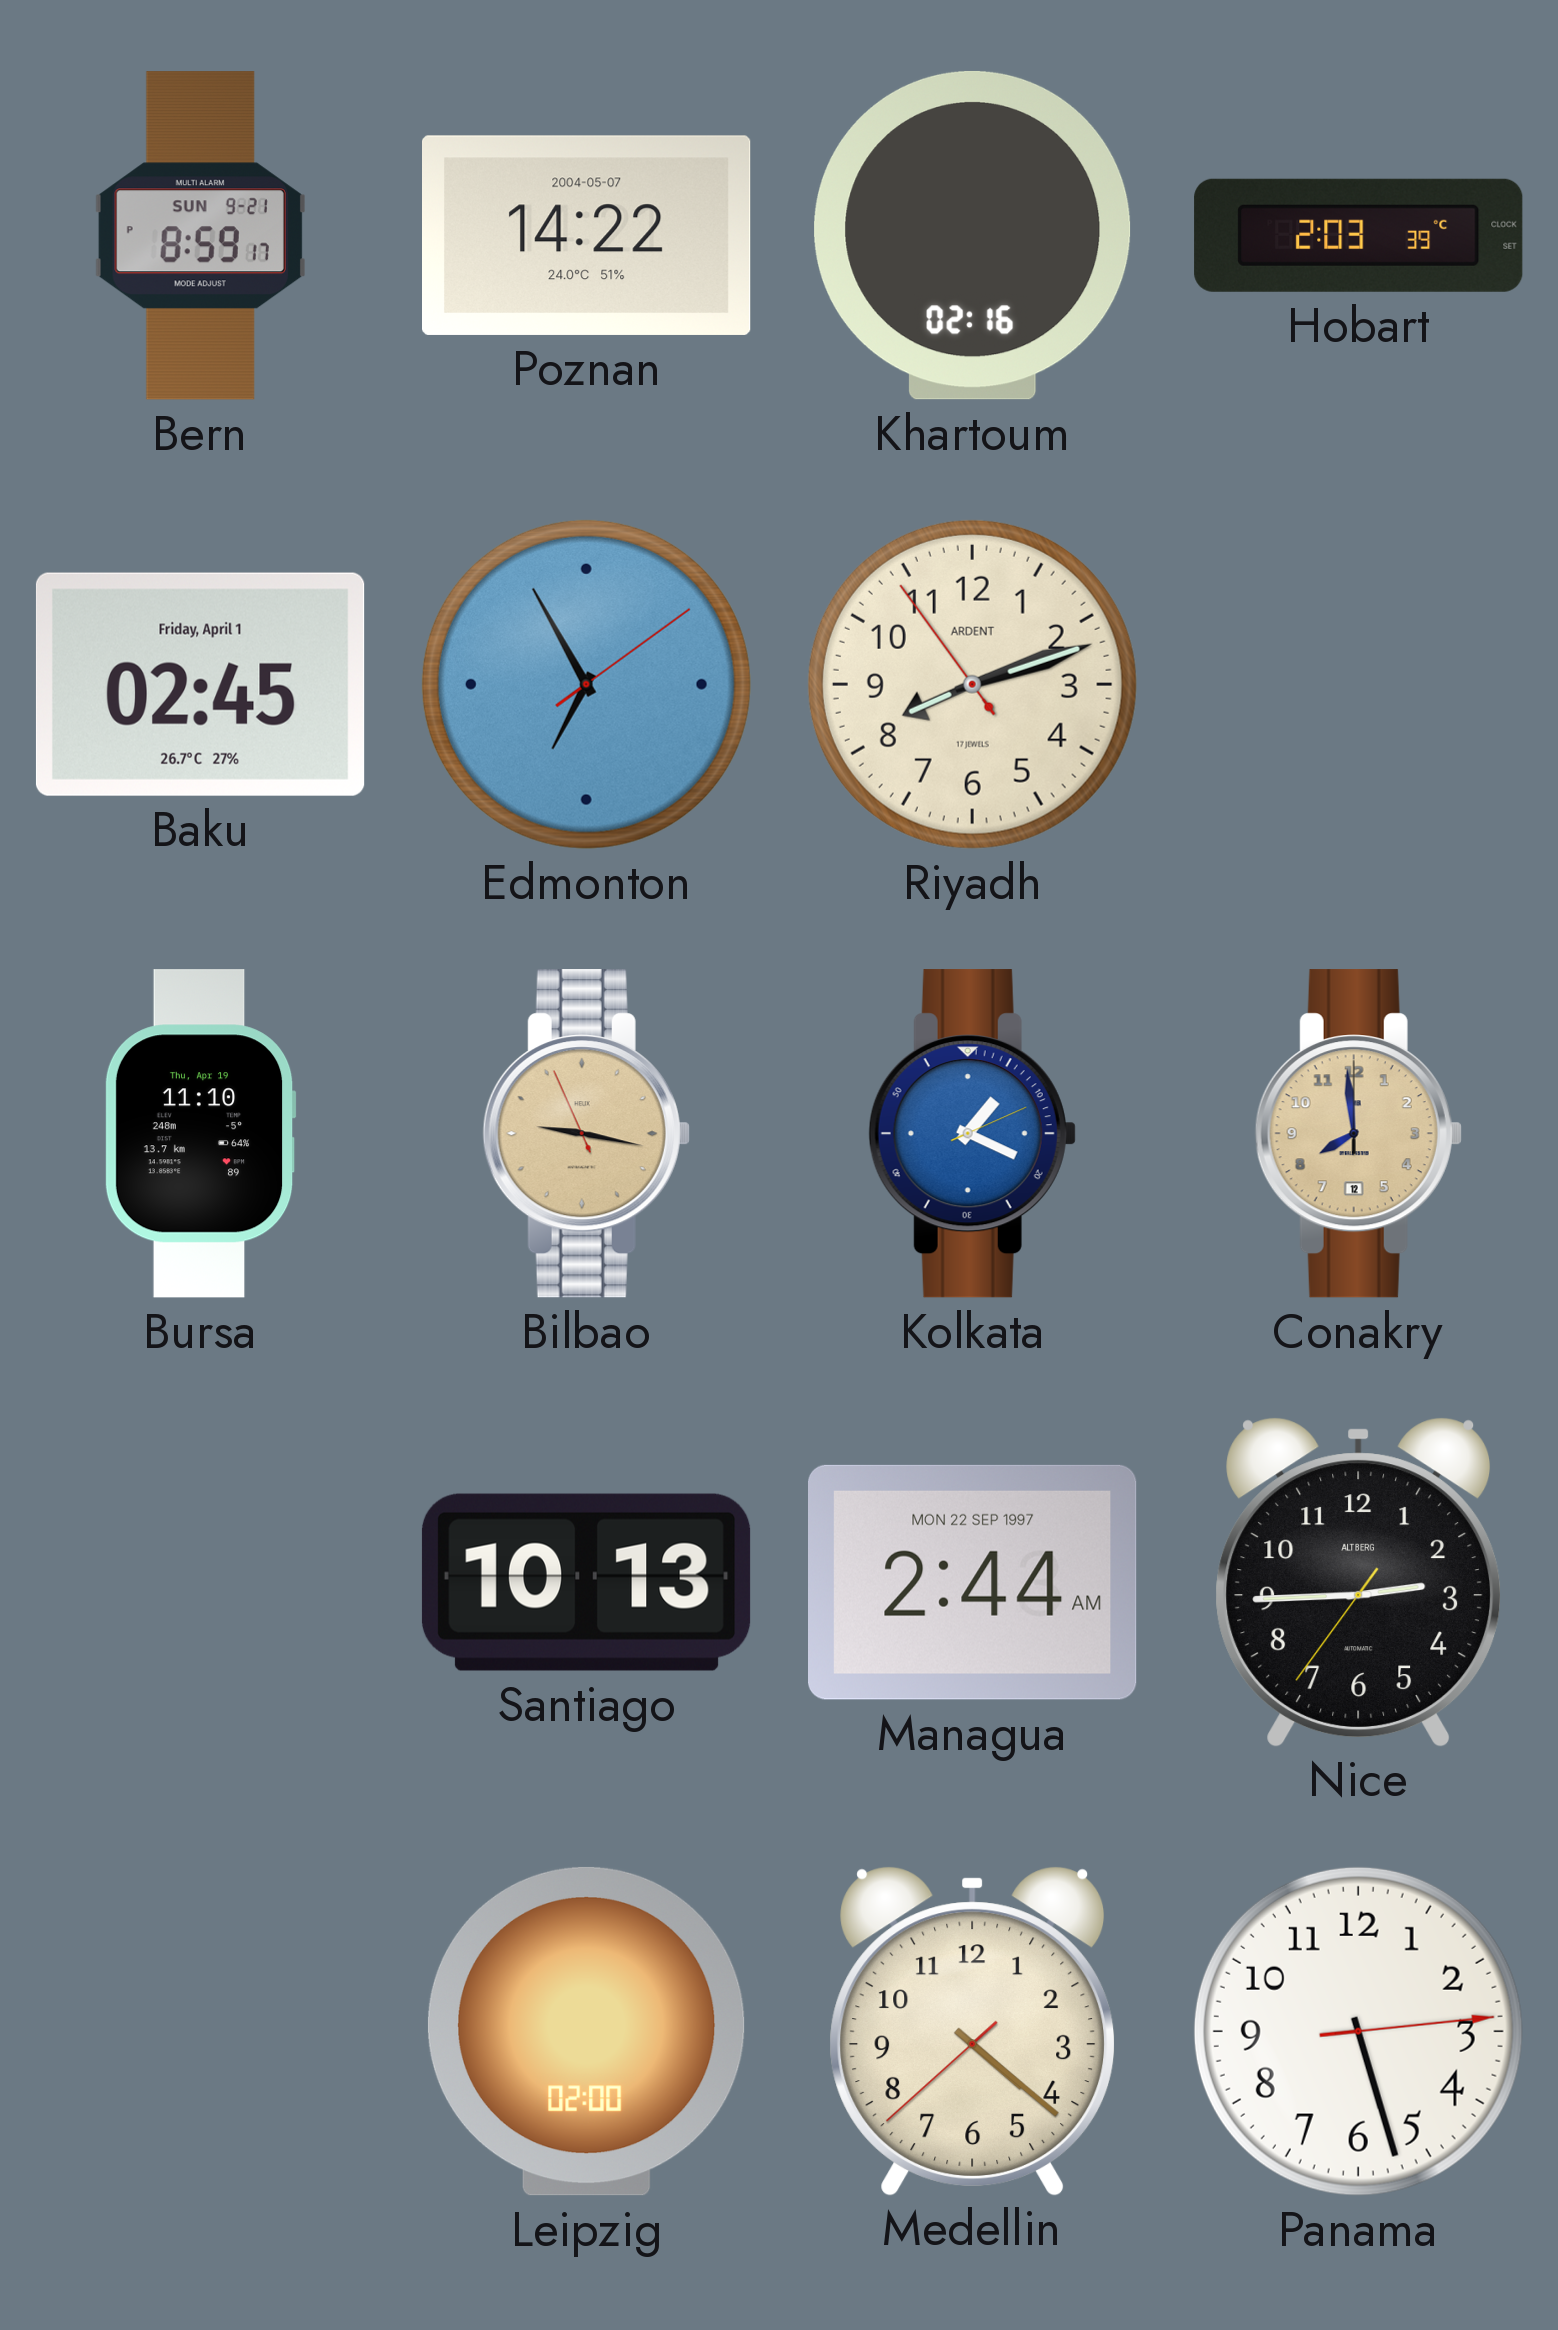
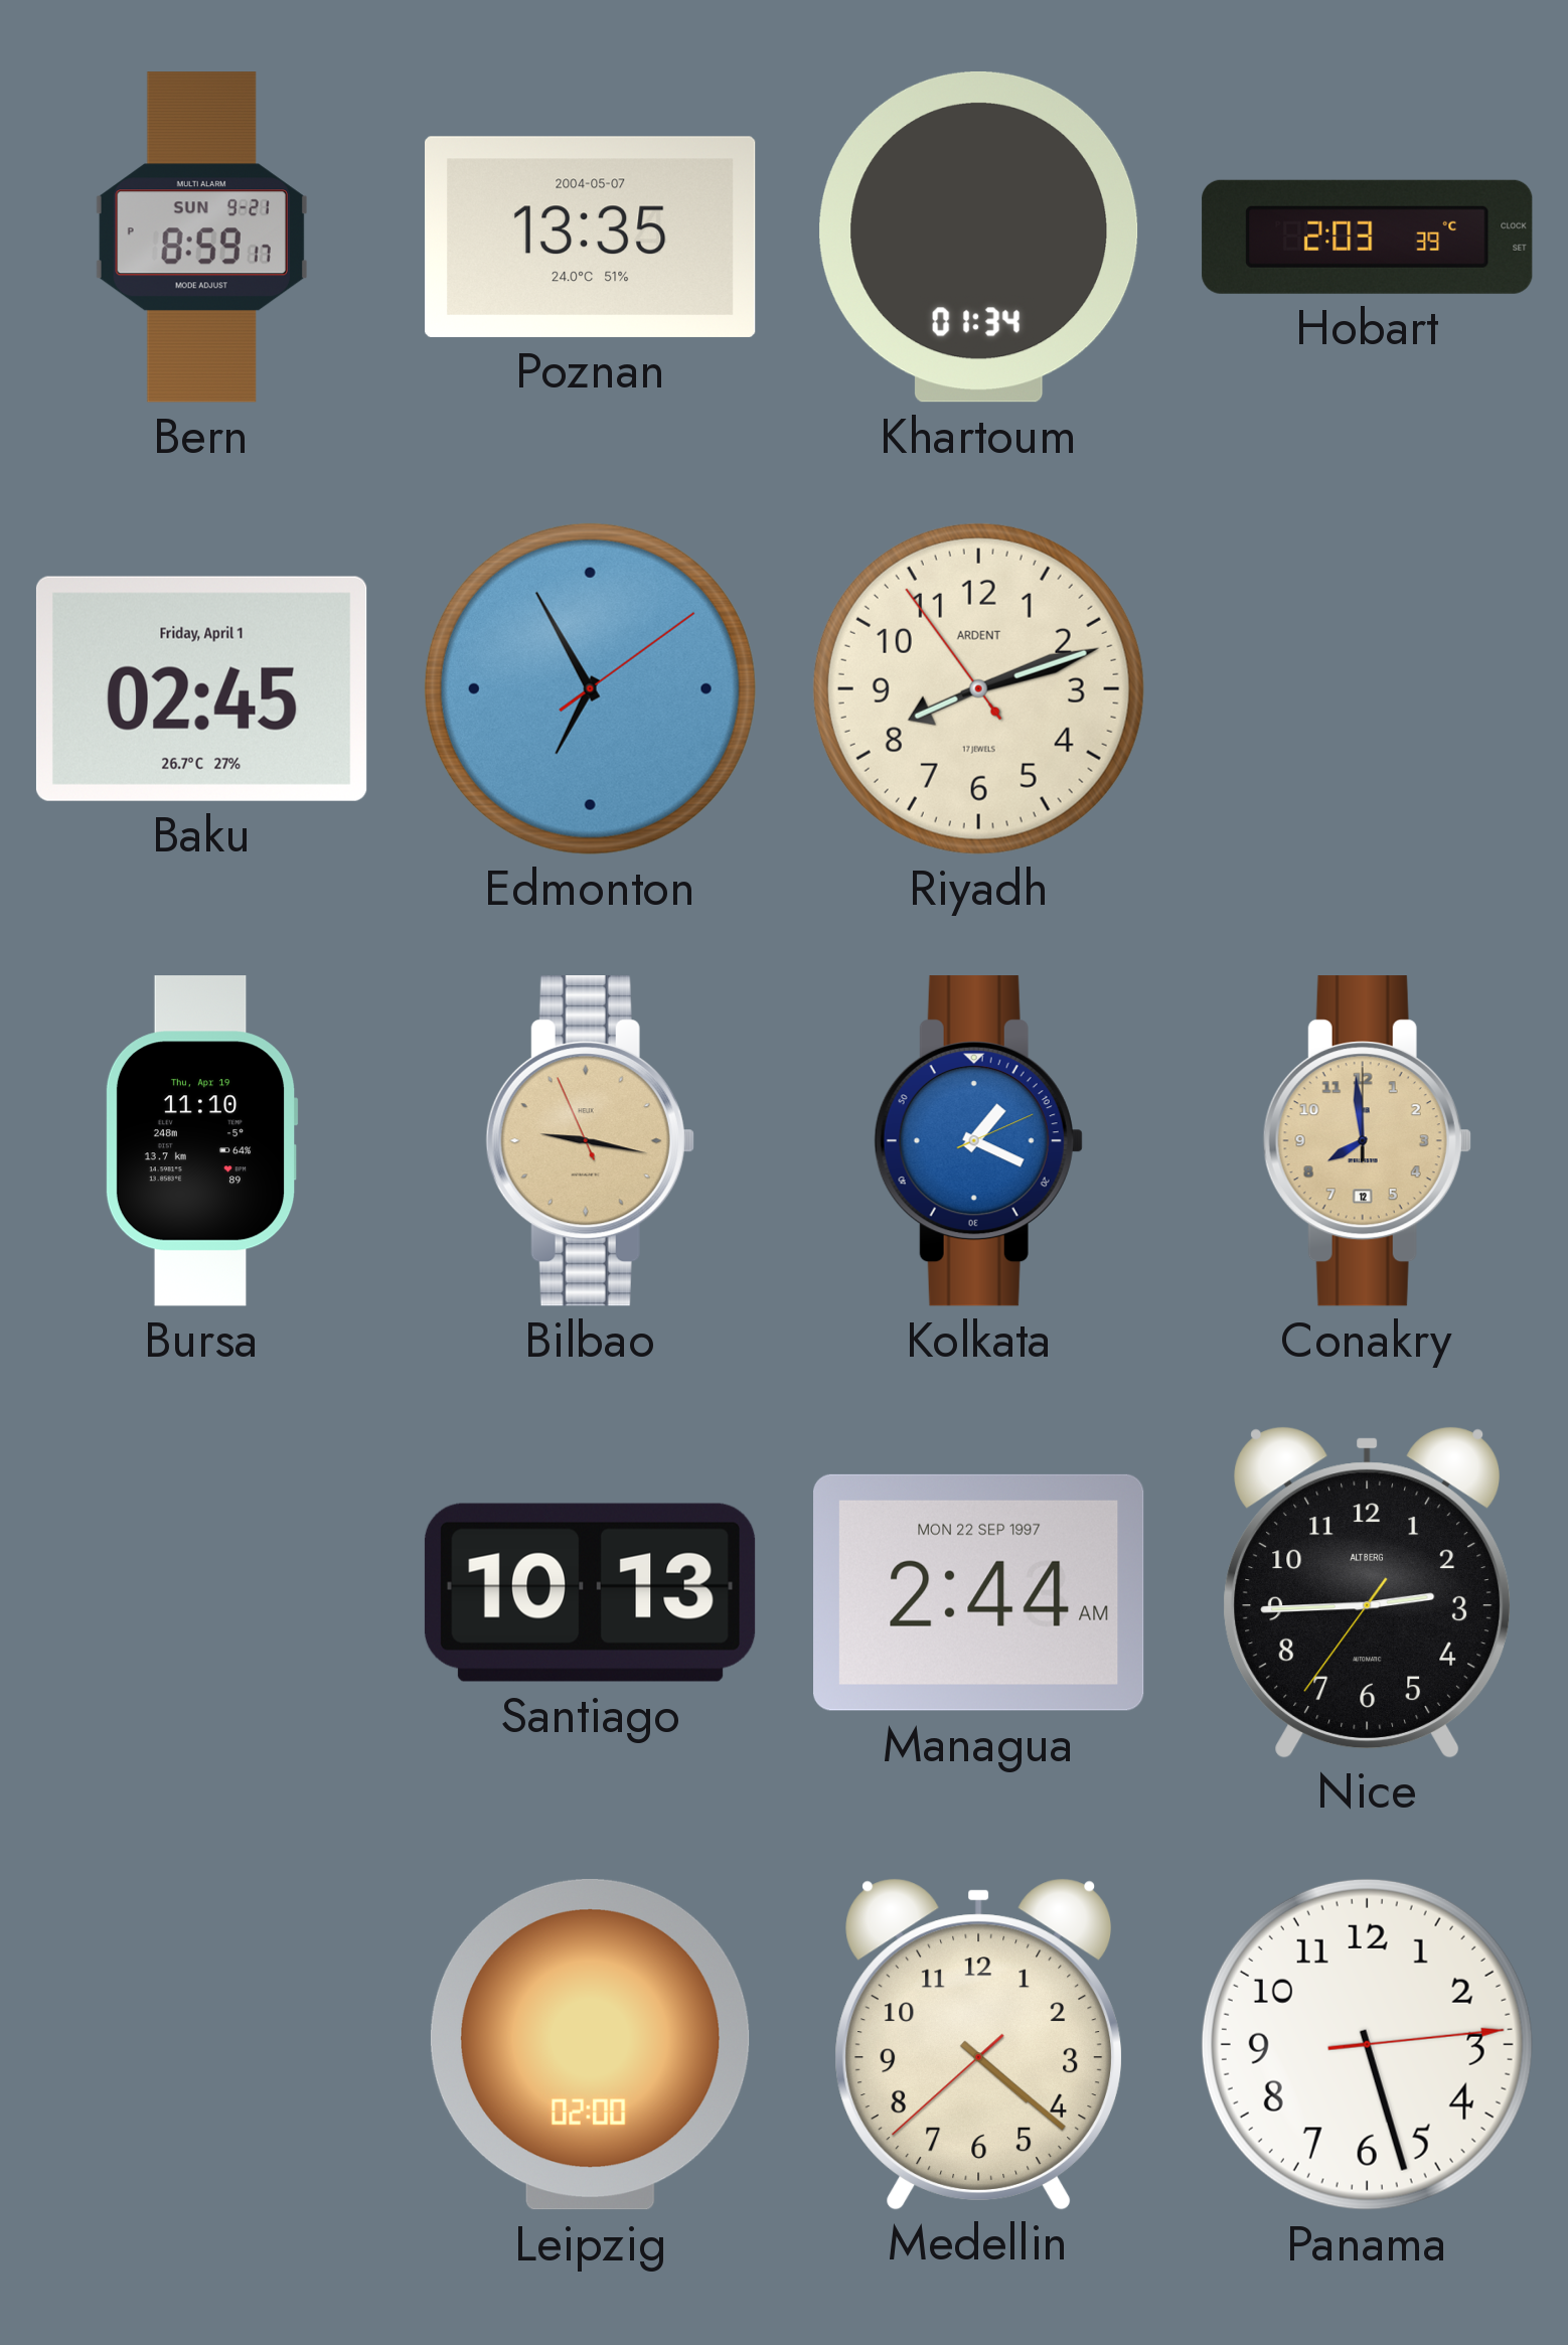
Poznan: 14:22 -> 13:35
Khartoum: 02:16 -> 01:34
